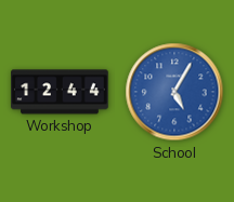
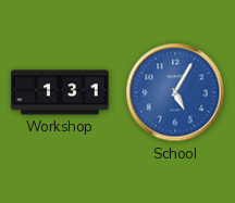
Workshop: 12:44 -> 1:31
